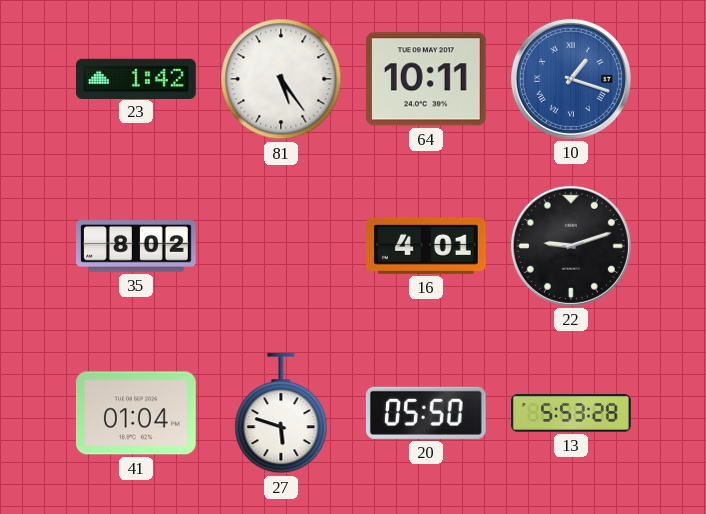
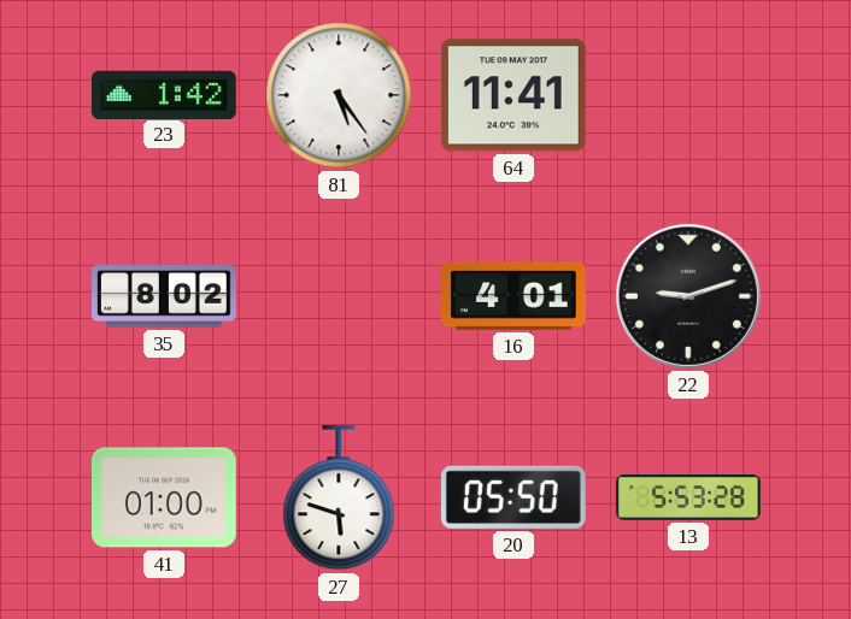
64: 10:11 -> 11:41
10: 1:18 -> none
41: 01:04 -> 01:00
